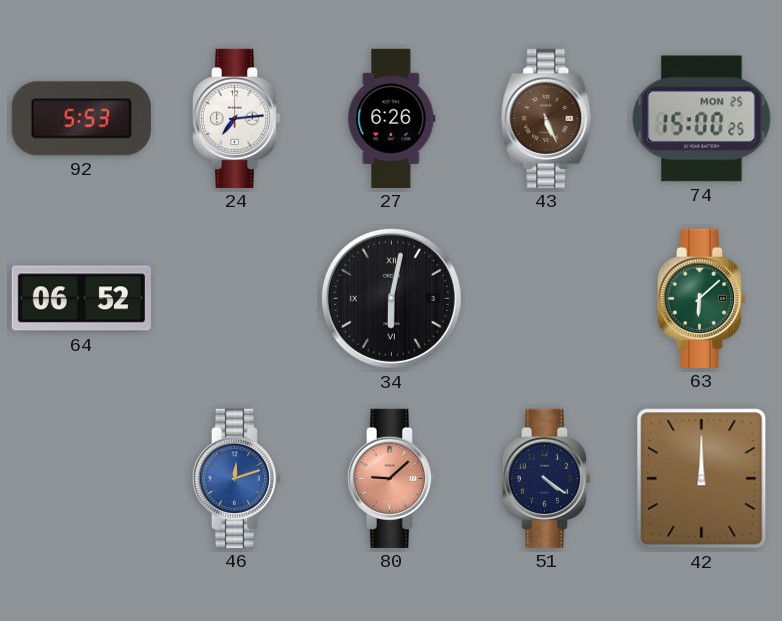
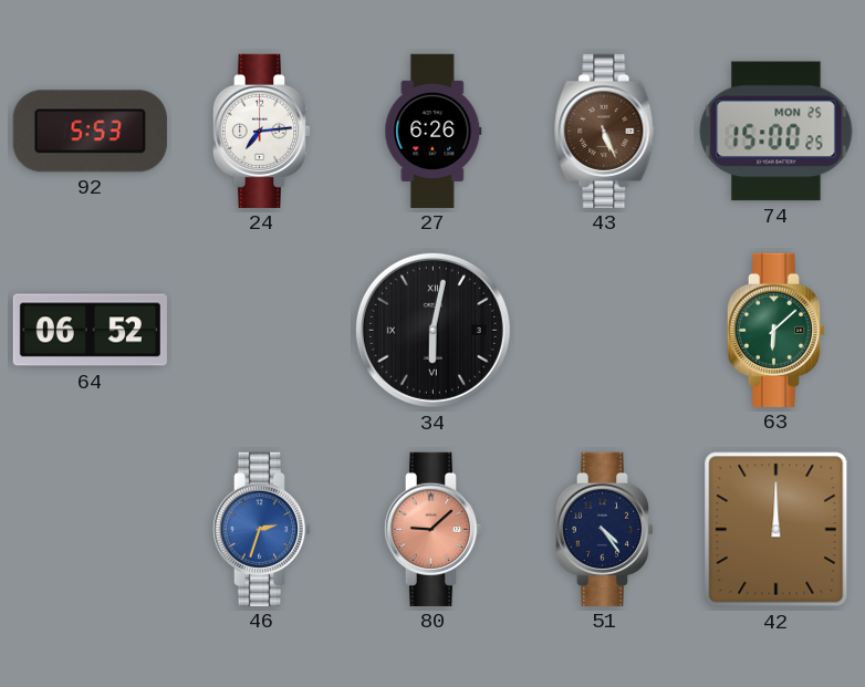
46: 12:12 -> 2:33
51: 4:21 -> 4:24
